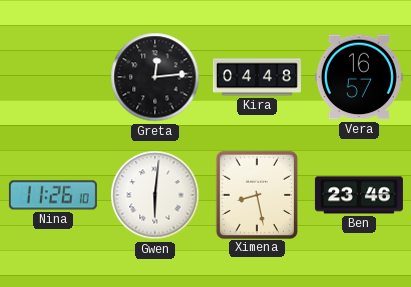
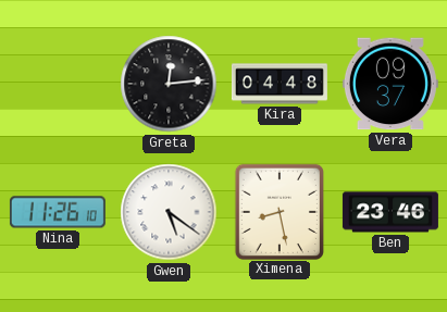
Vera: 16:57 -> 09:37
Gwen: 6:01 -> 5:21
